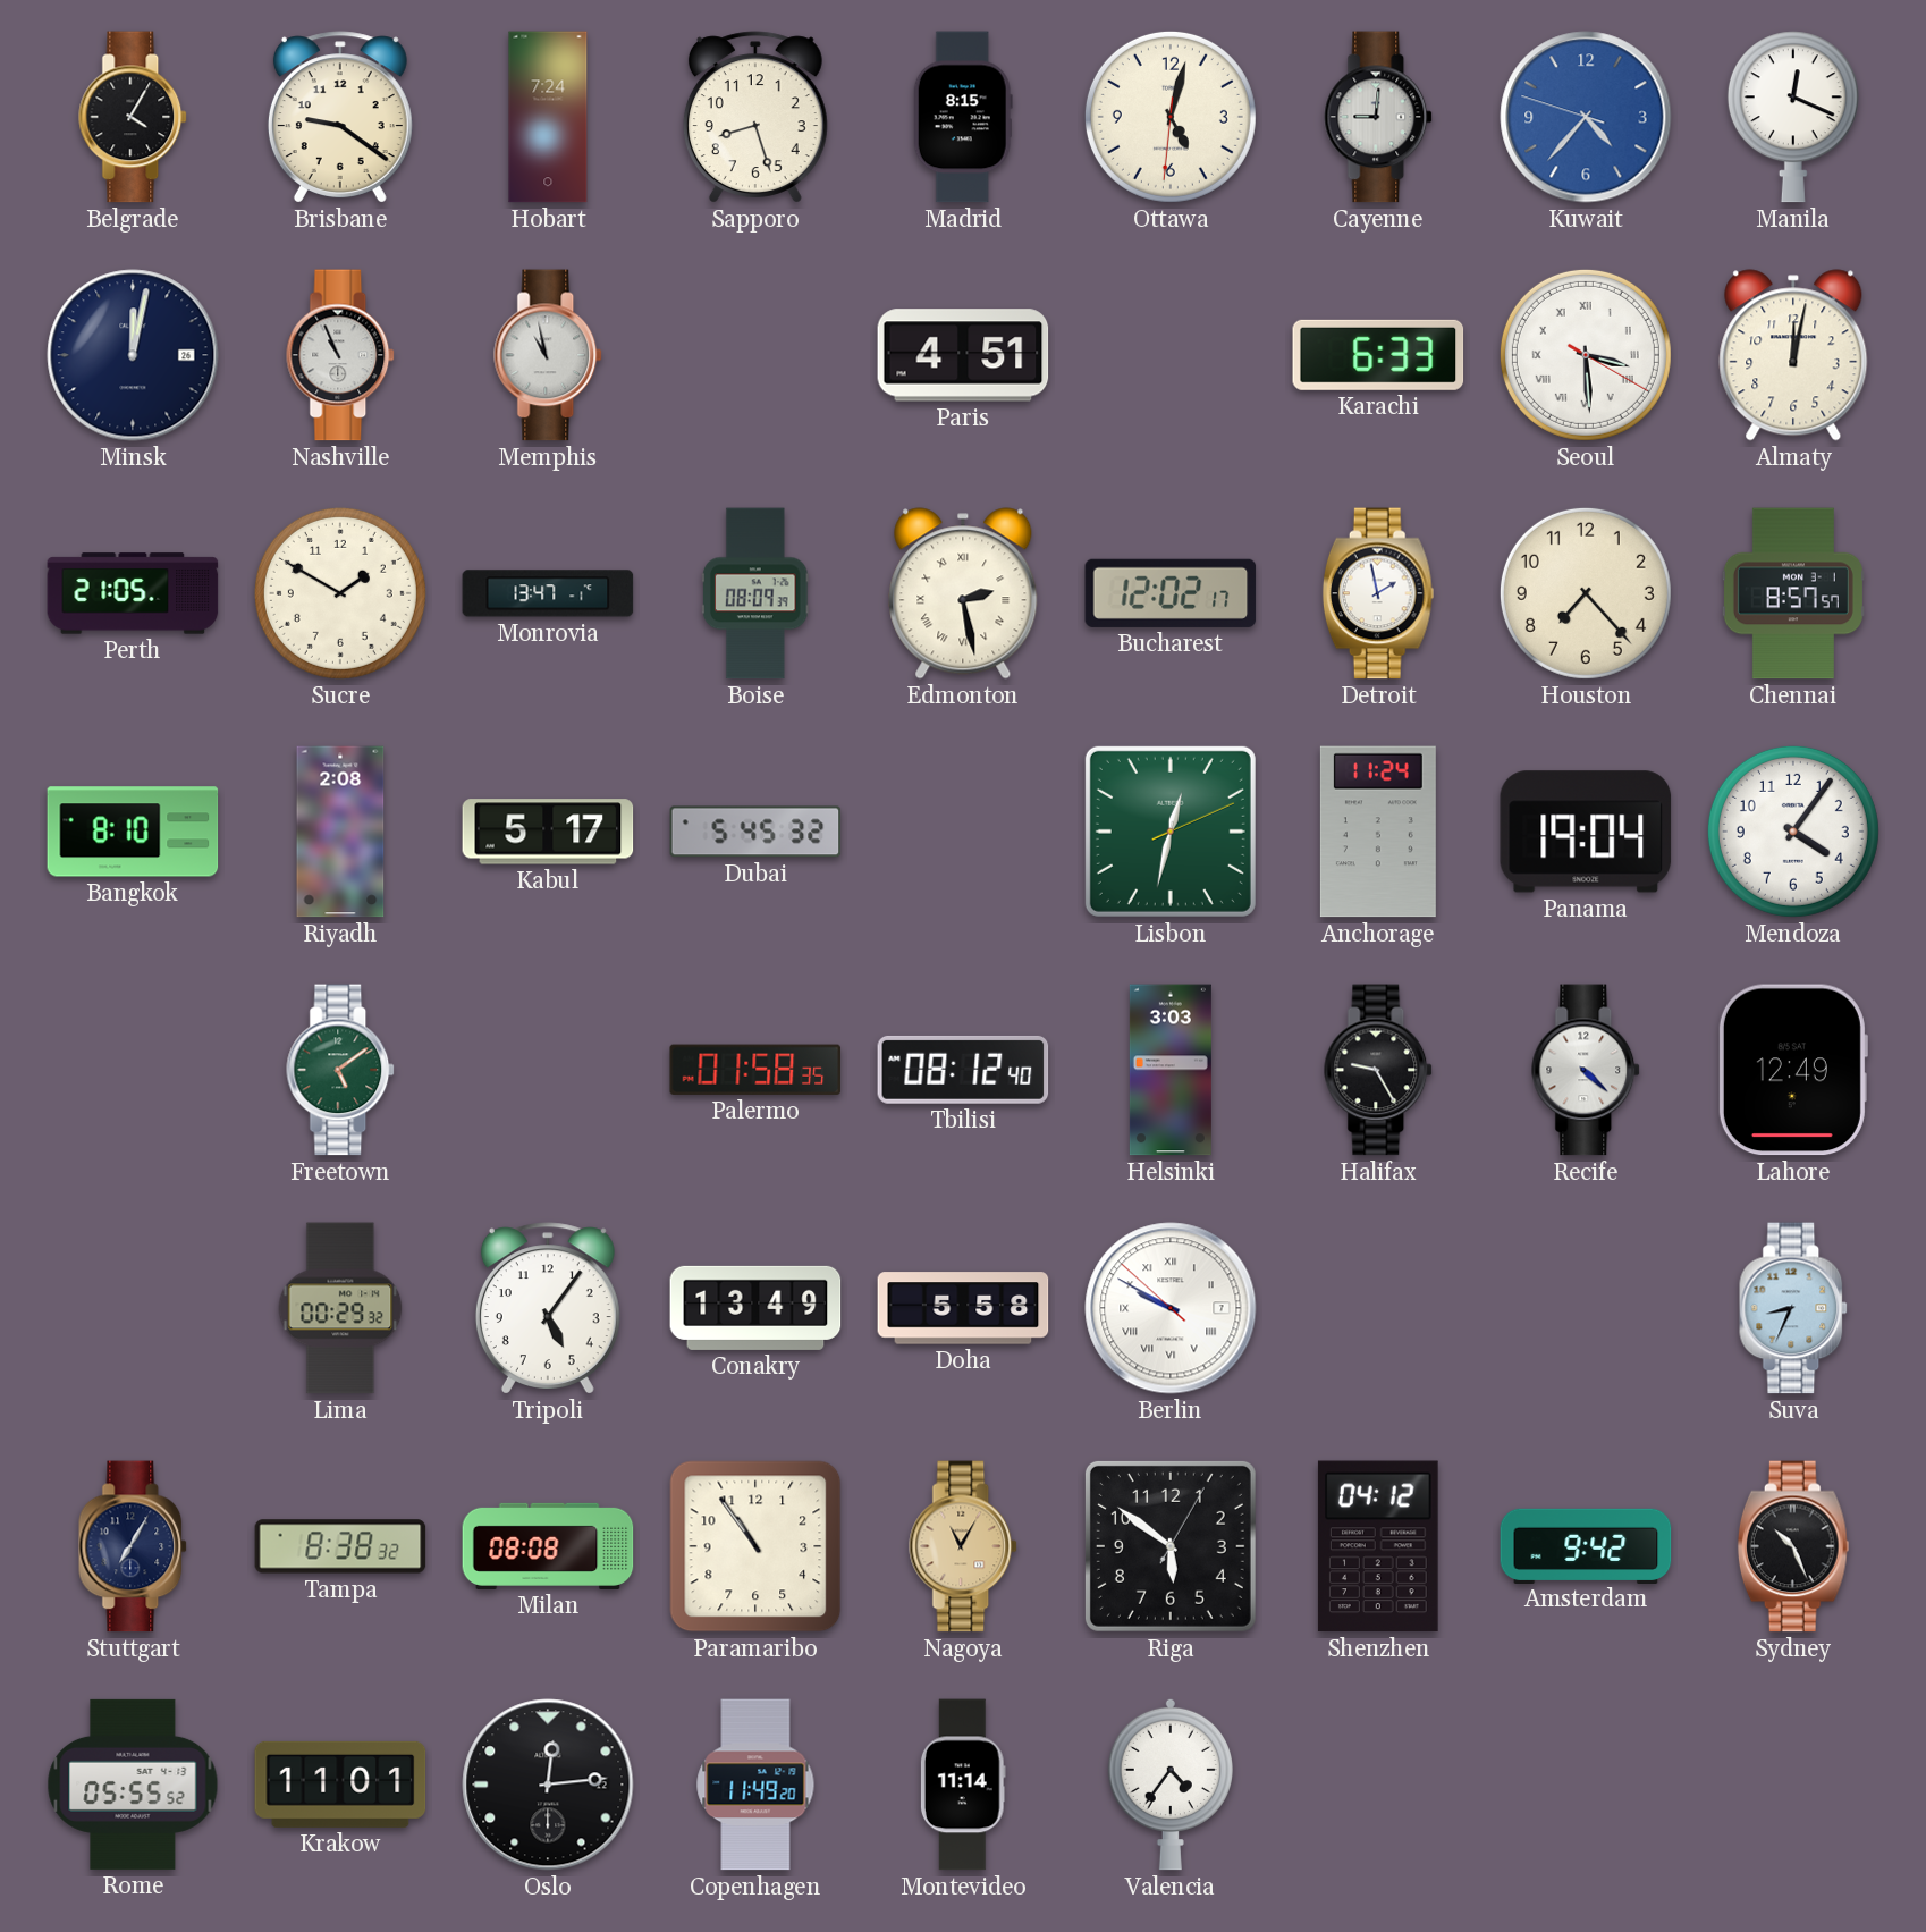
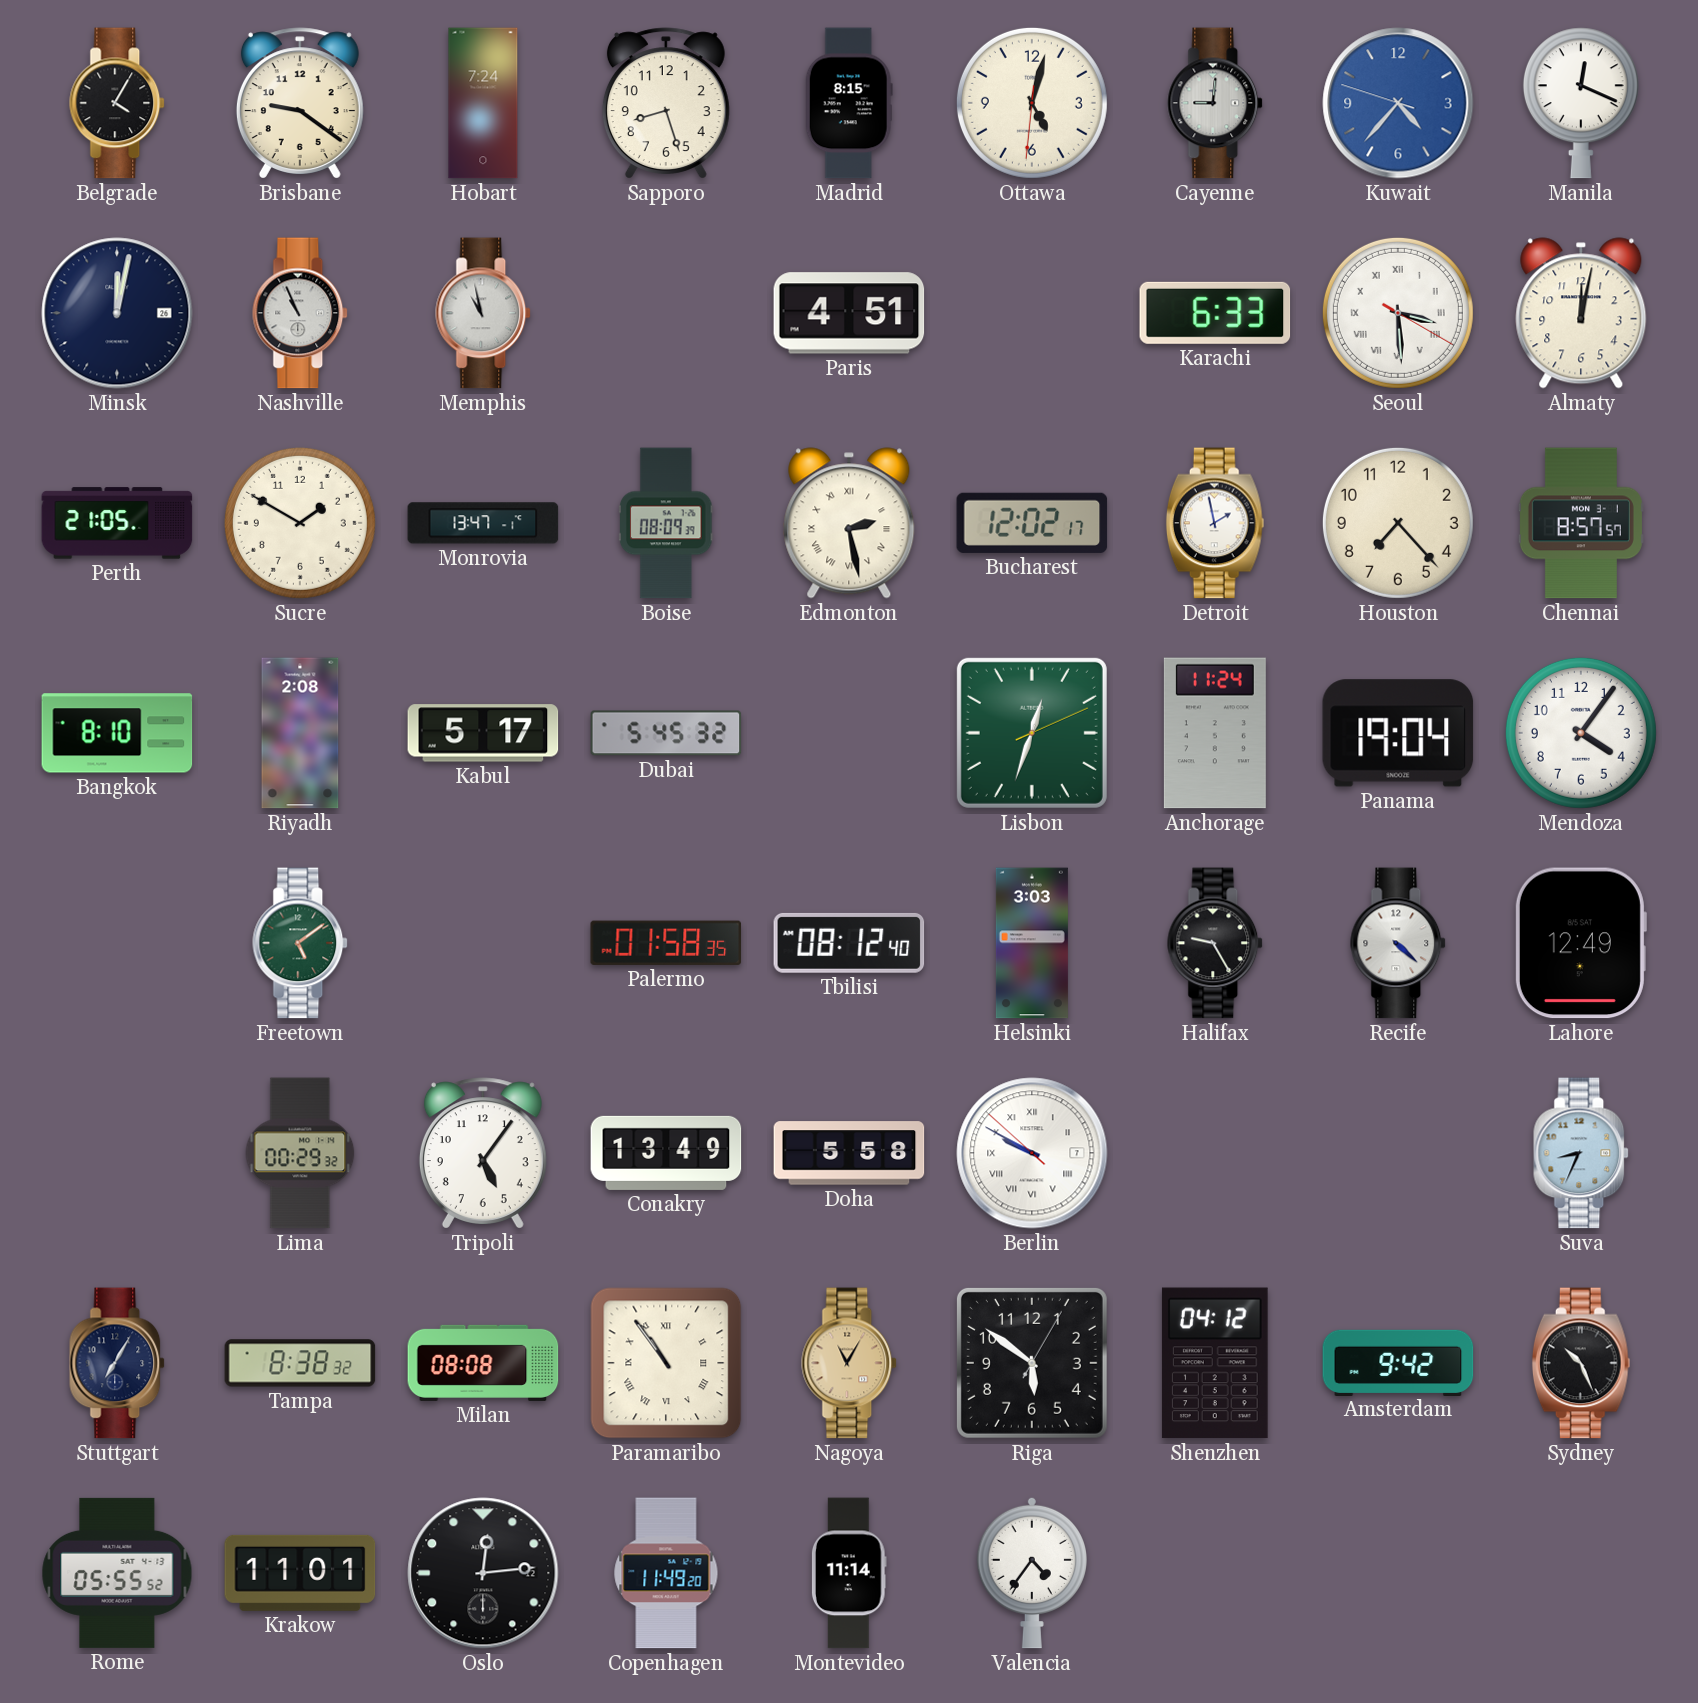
Lisbon: 12:32 -> 12:33
Paramaribo numerals: Arabic -> Roman
